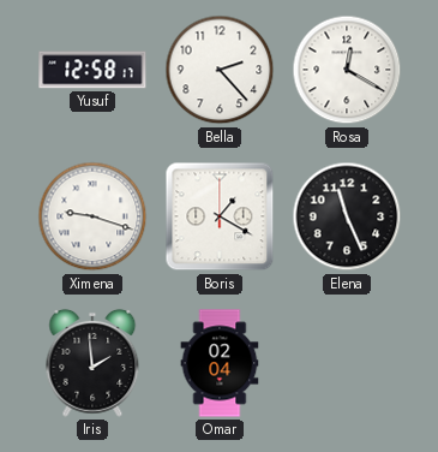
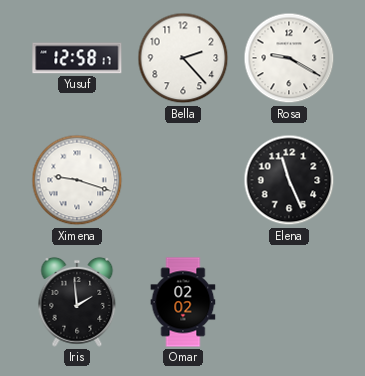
Rosa: 12:20 -> 9:20
Boris: 1:20 -> none
Omar: 02:04 -> 02:02
